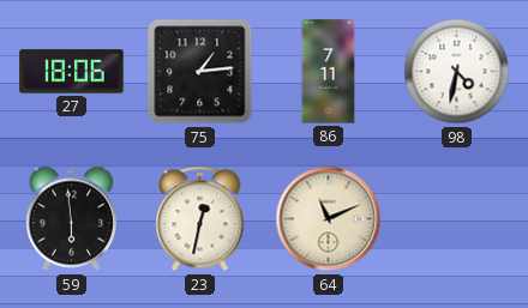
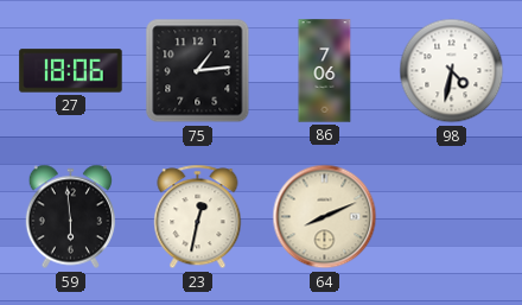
86: 7:11 -> 7:06
64: 11:11 -> 8:11
